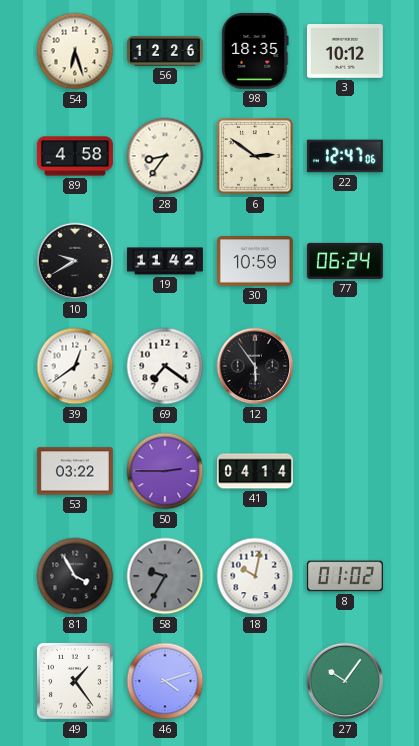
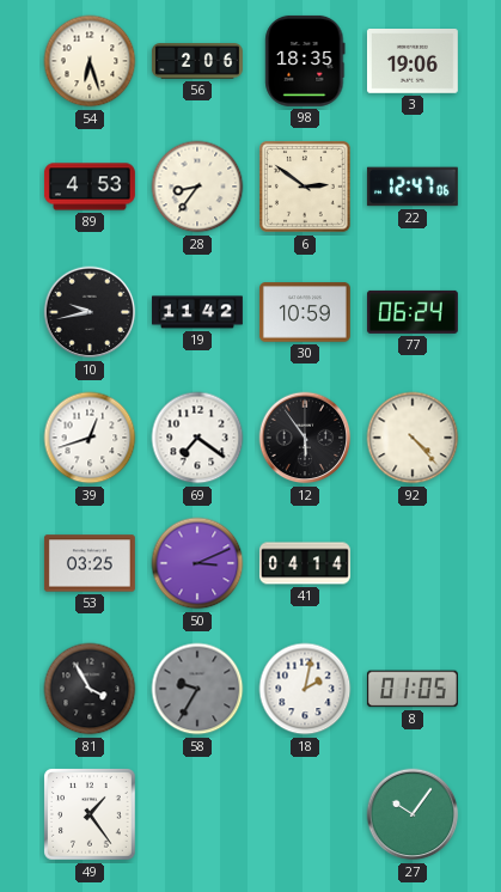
56: 12:26 -> 2:06
3: 10:12 -> 19:06
89: 4:58 -> 4:53
10: 9:40 -> 9:43
39: 12:39 -> 12:42
92: none -> 4:23
53: 03:22 -> 03:25
50: 2:45 -> 3:11
18: 10:02 -> 2:02
8: 01:02 -> 01:05
46: 4:12 -> none
